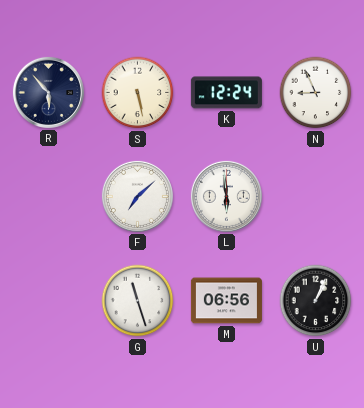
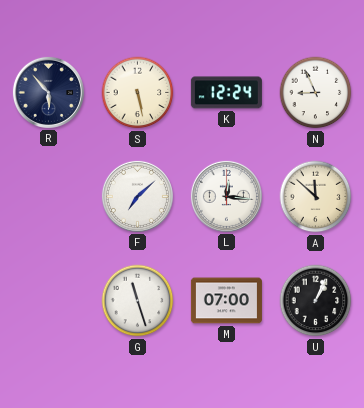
L: 5:59 -> 12:16
A: none -> 11:52
M: 06:56 -> 07:00
